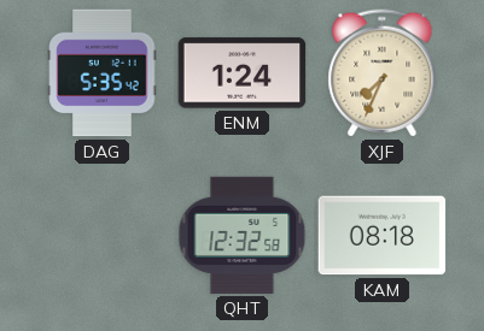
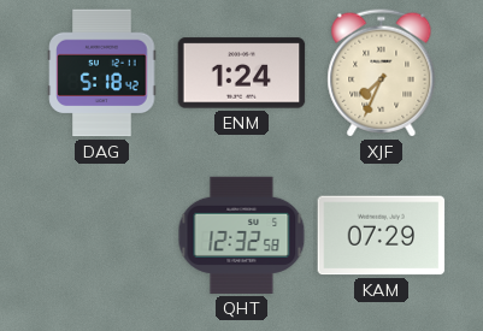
DAG: 5:35 -> 5:18
KAM: 08:18 -> 07:29
